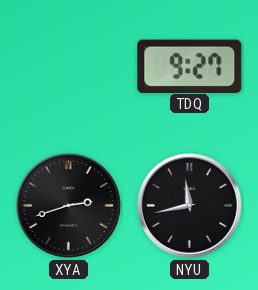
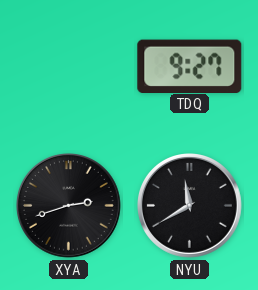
NYU: 11:43 -> 11:40
